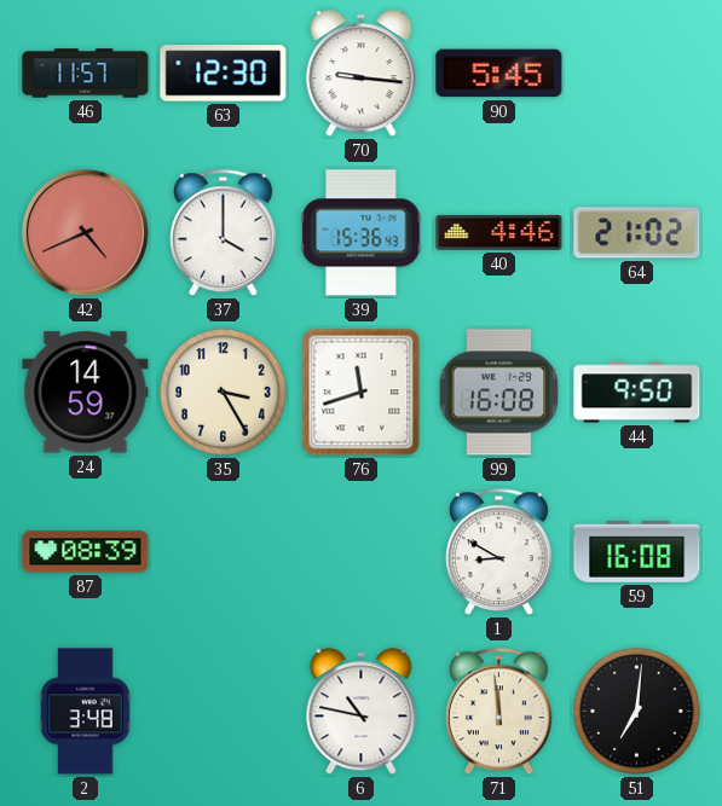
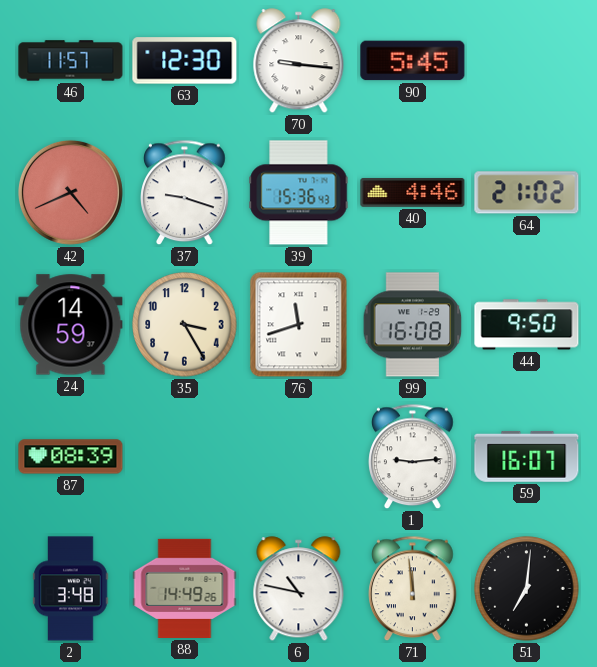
37: 4:00 -> 9:18
1: 8:50 -> 9:14
59: 16:08 -> 16:07
88: none -> 14:49
